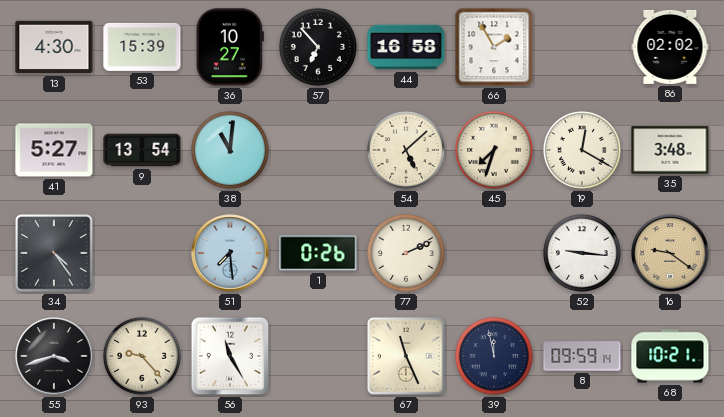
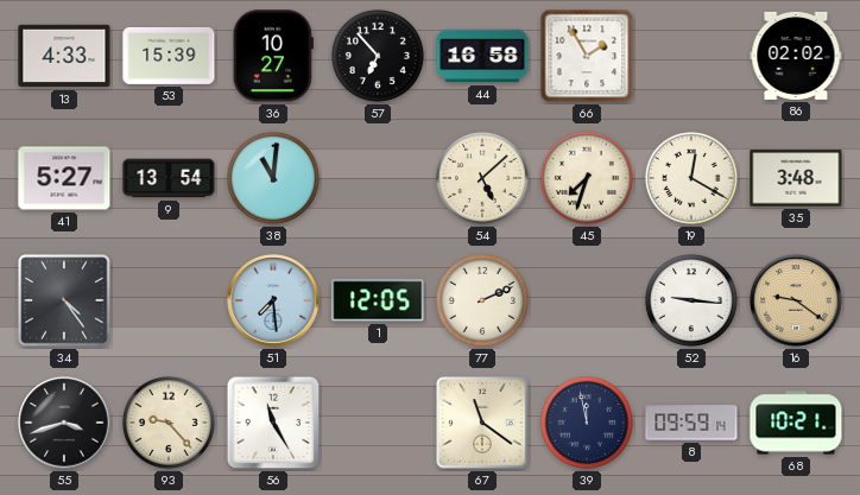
13: 4:30 -> 4:33
1: 0:26 -> 12:05
67: 11:26 -> 11:21
